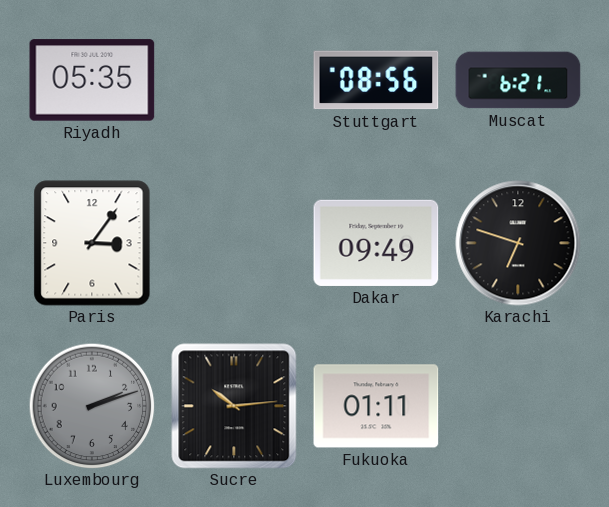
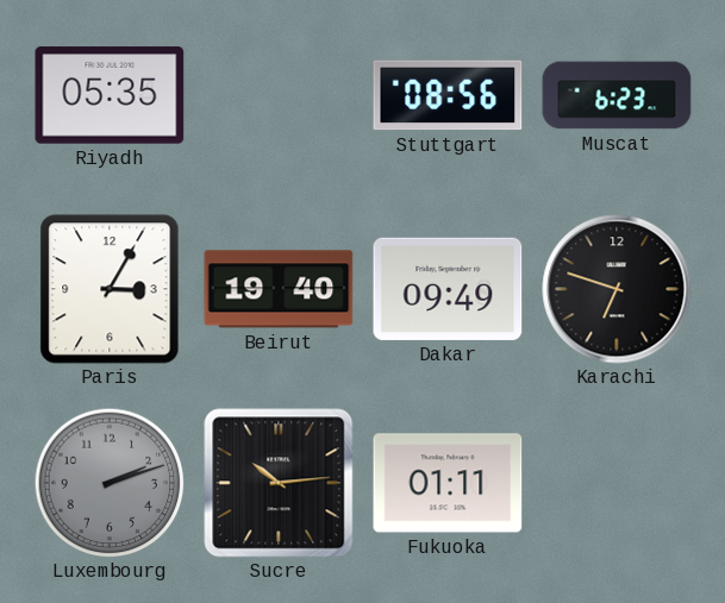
Muscat: 6:21 -> 6:23
Paris: 3:06 -> 3:05
Beirut: none -> 19:40
